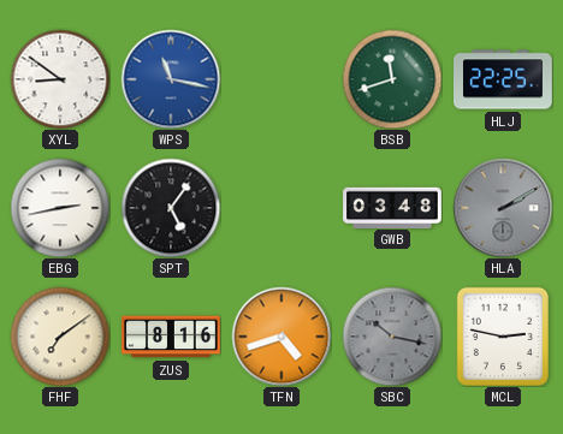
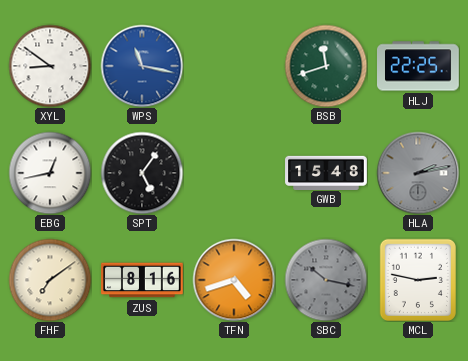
EBG: 2:43 -> 12:43
GWB: 03:48 -> 15:48
HLA: 2:10 -> 2:13
